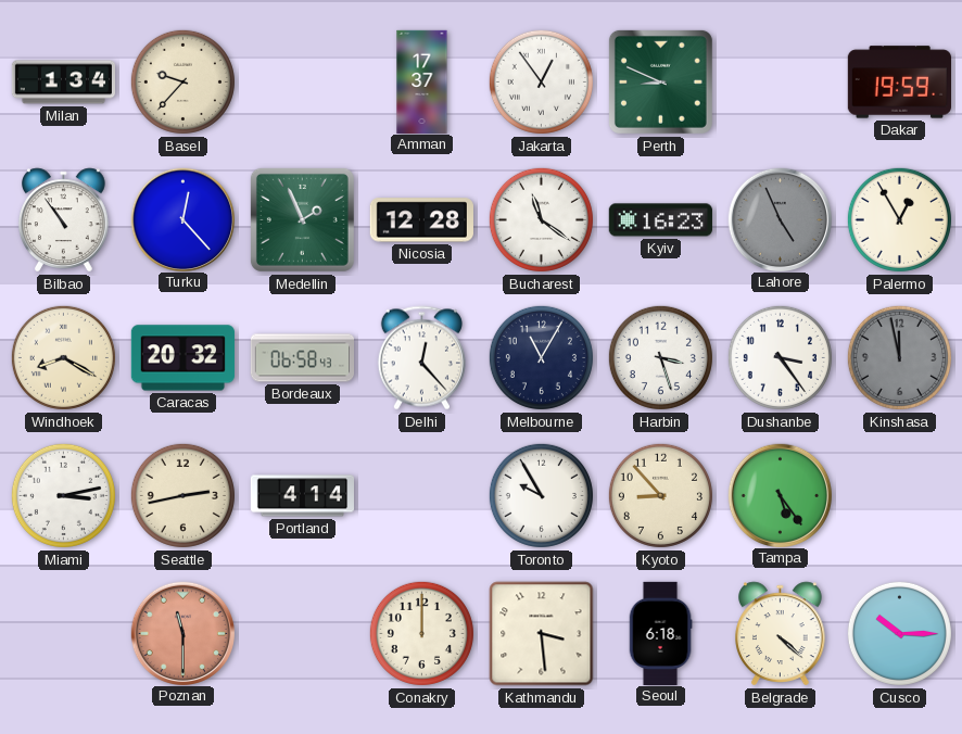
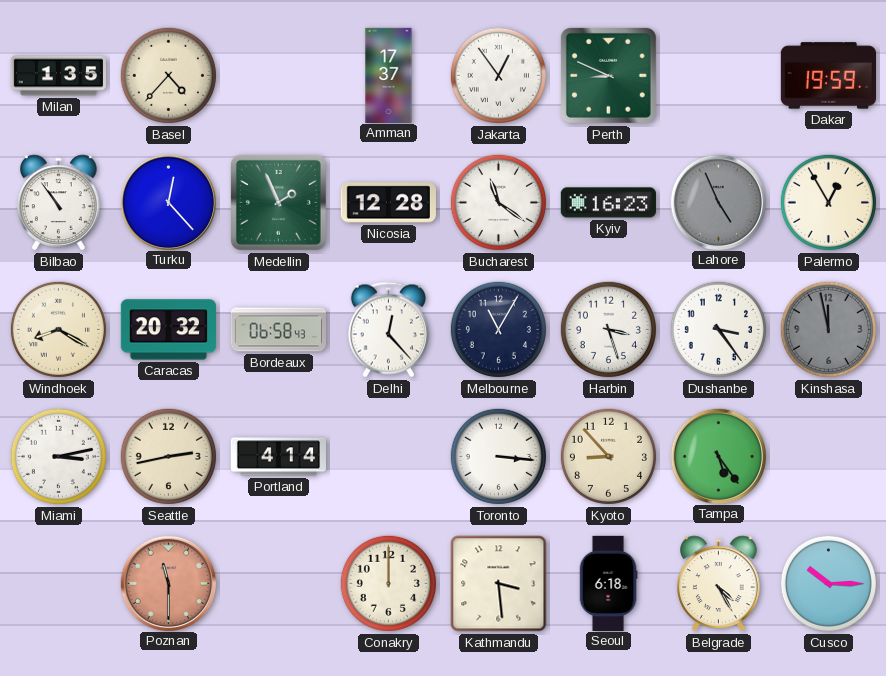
Milan: 1:34 -> 1:35
Basel: 9:37 -> 4:37
Toronto: 9:55 -> 3:16
Belgrade: 4:22 -> 4:25
